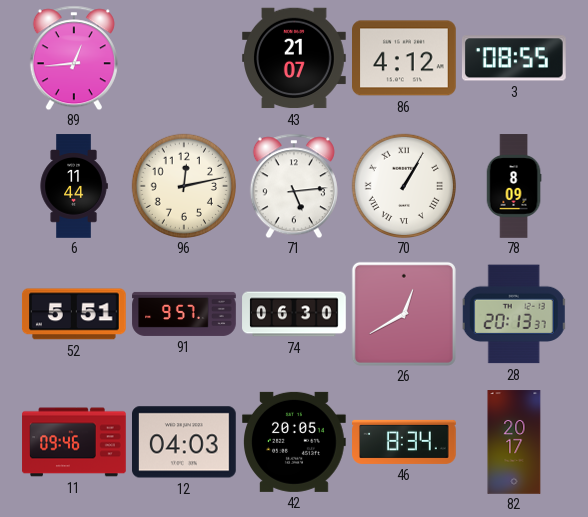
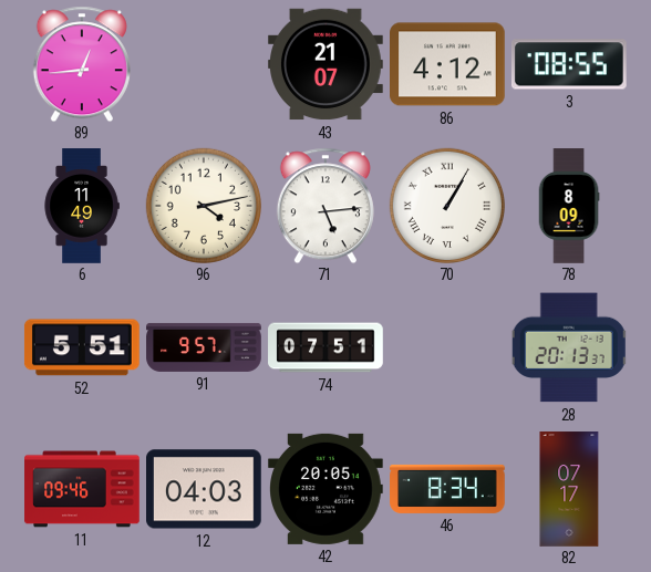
6: 11:44 -> 11:49
96: 12:13 -> 4:13
74: 06:30 -> 07:51
26: 12:40 -> none
82: 20:17 -> 07:17
